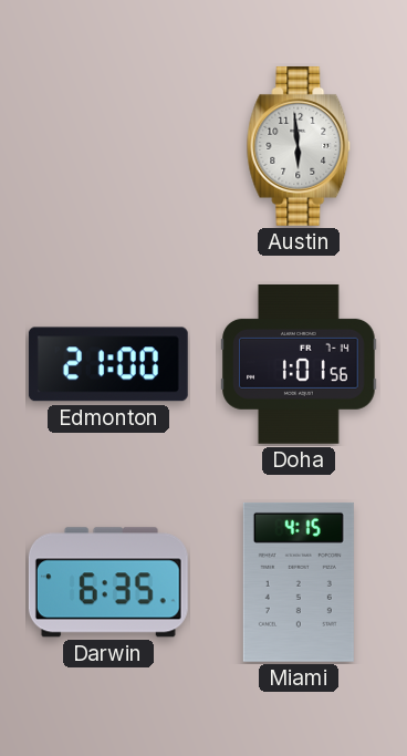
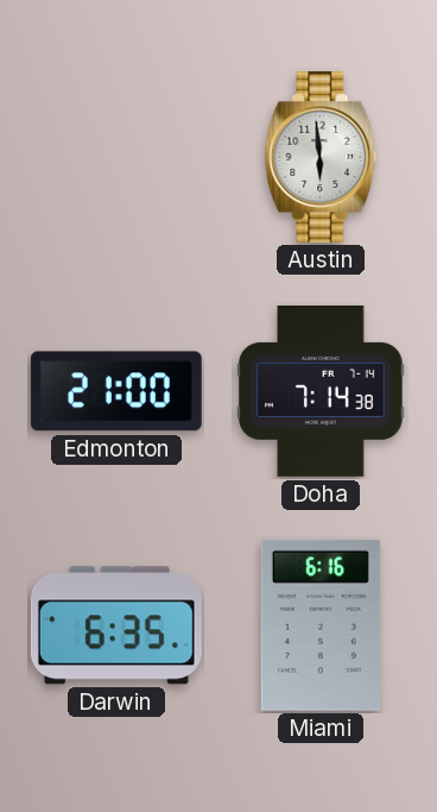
Doha: 1:01 -> 7:14
Miami: 4:15 -> 6:16
